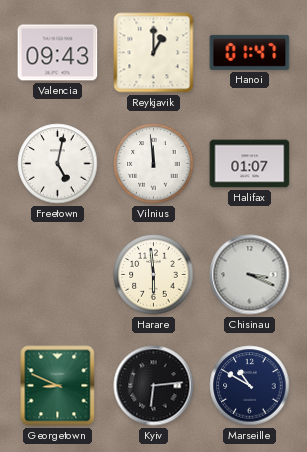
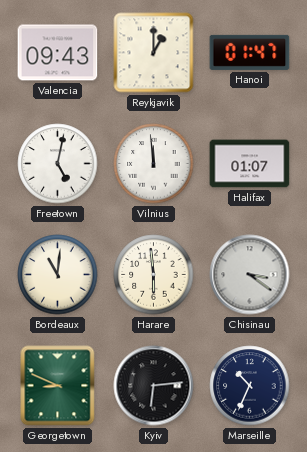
Bordeaux: none -> 11:01
Chisinau: 3:19 -> 3:21
Marseille: 10:50 -> 10:34
